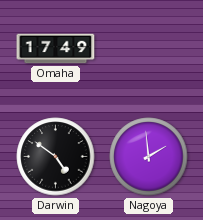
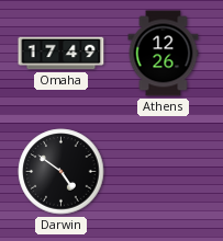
Athens: none -> 12:26
Nagoya: 1:59 -> none
